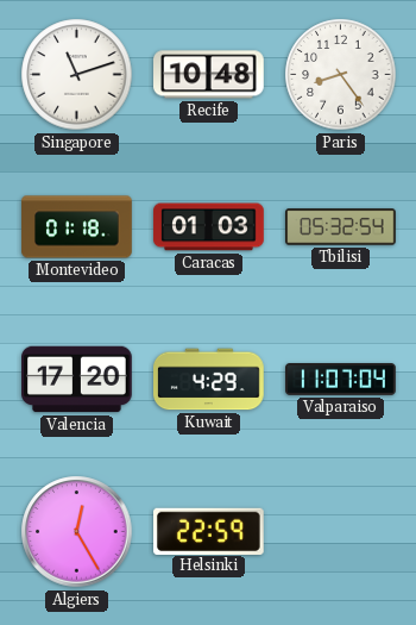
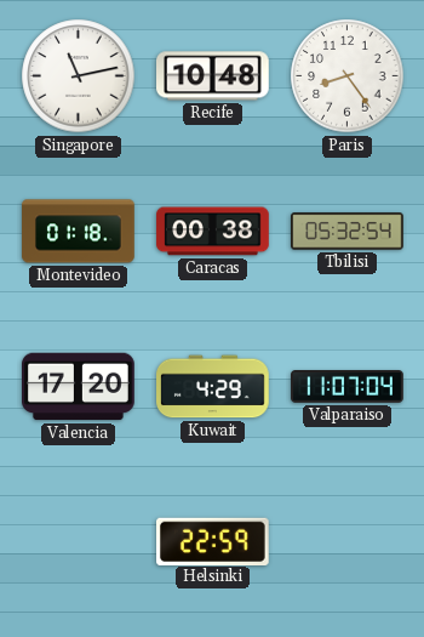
Singapore: 11:12 -> 11:13
Caracas: 01:03 -> 00:38
Algiers: 12:25 -> none
